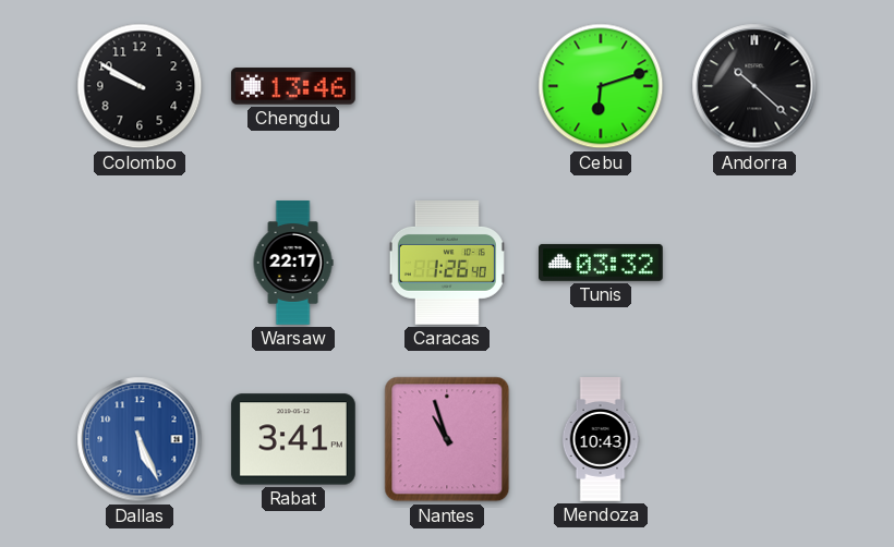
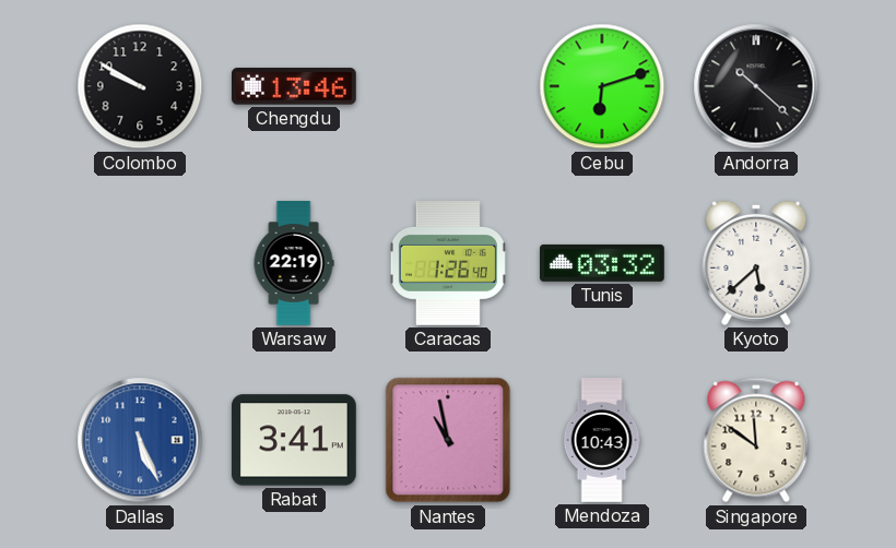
Warsaw: 22:17 -> 22:19
Kyoto: none -> 5:38
Nantes: 10:57 -> 10:58
Singapore: none -> 11:51
